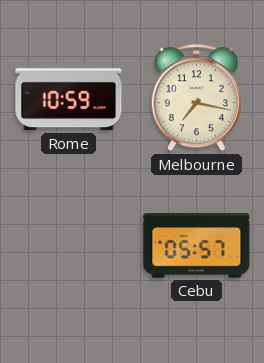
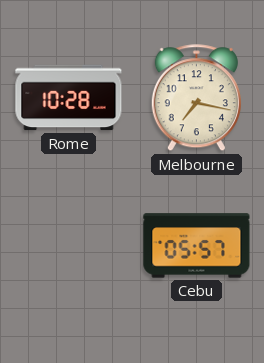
Rome: 10:59 -> 10:28
